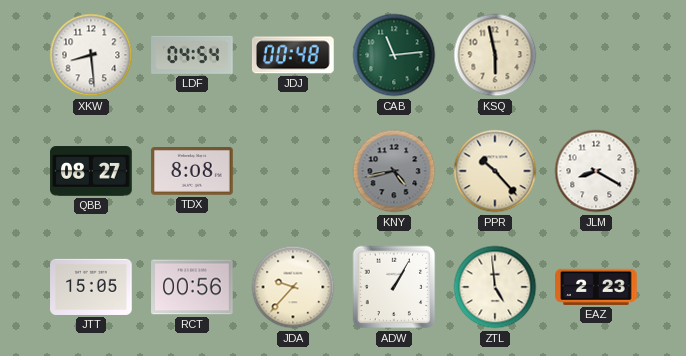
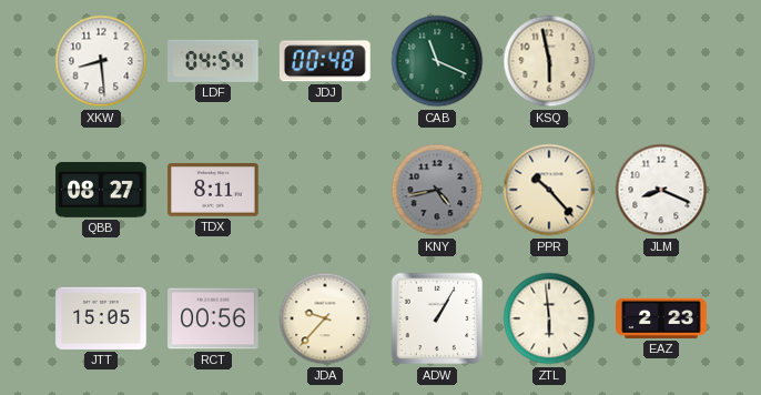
CAB: 11:14 -> 11:19
TDX: 8:08 -> 8:11
JLM: 8:20 -> 8:19
ZTL: 4:59 -> 5:59
